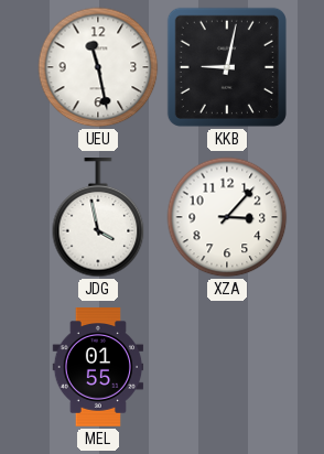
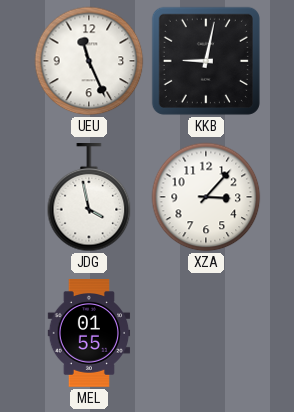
UEU: 11:28 -> 11:26
